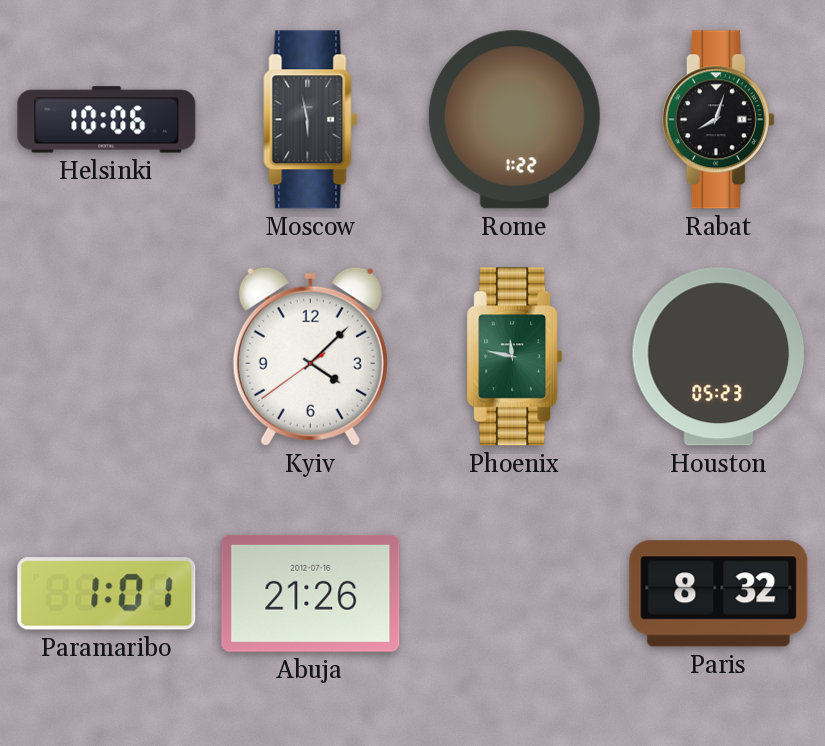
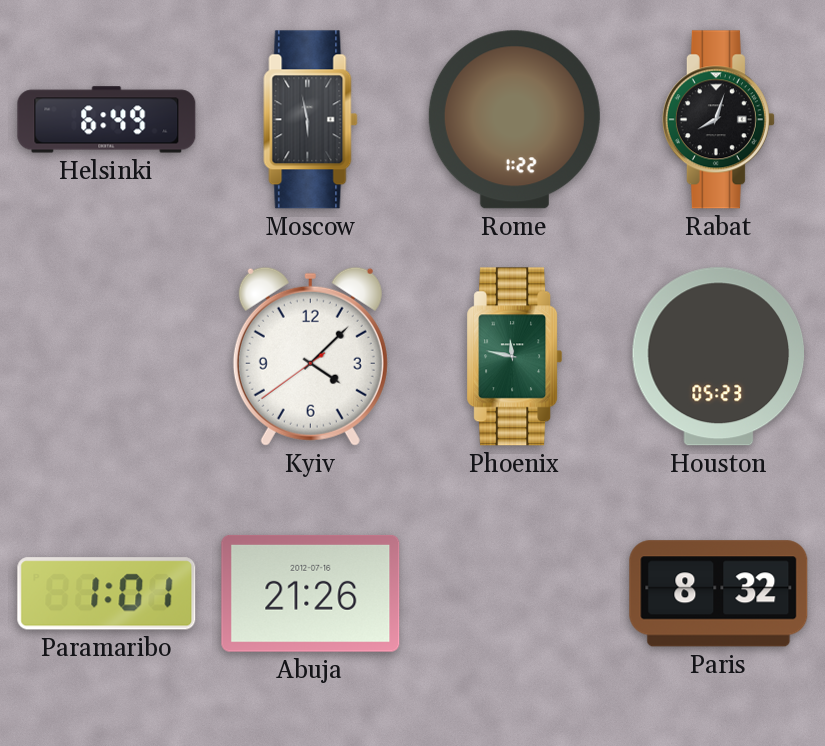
Helsinki: 10:06 -> 6:49
